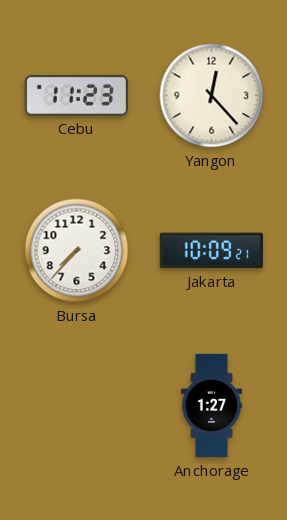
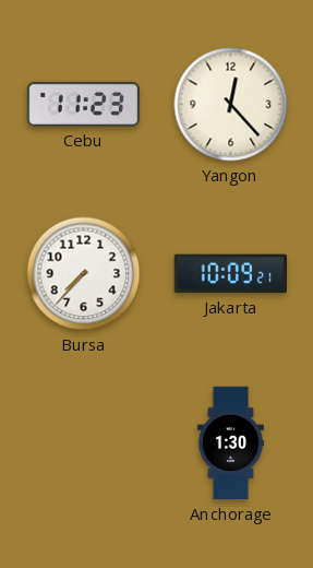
Anchorage: 1:27 -> 1:30
